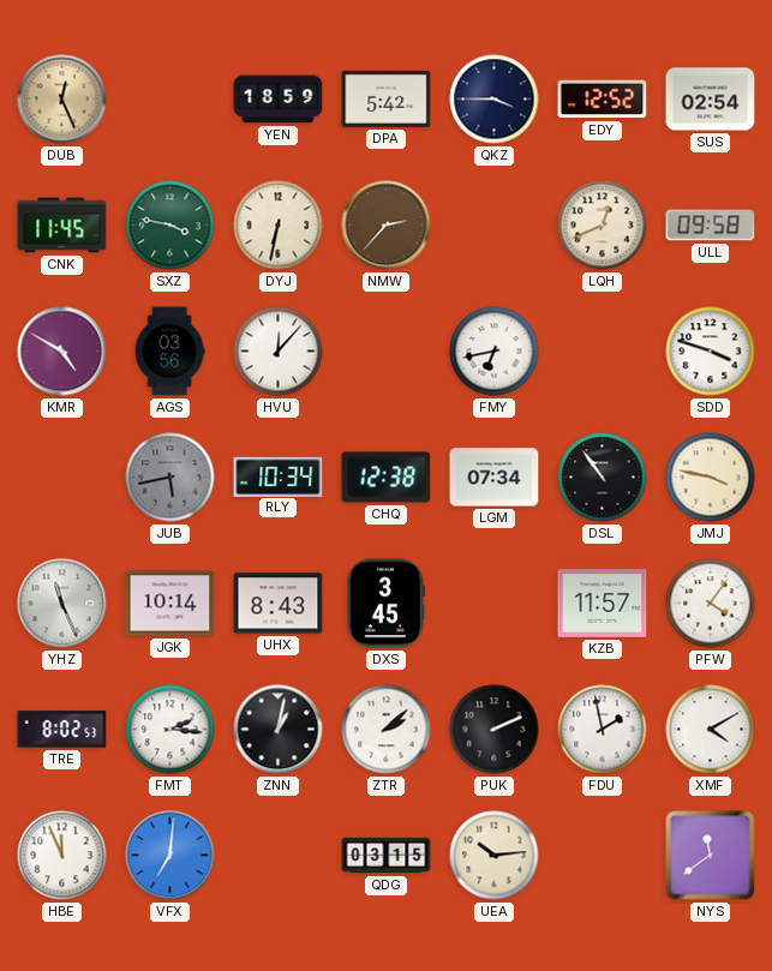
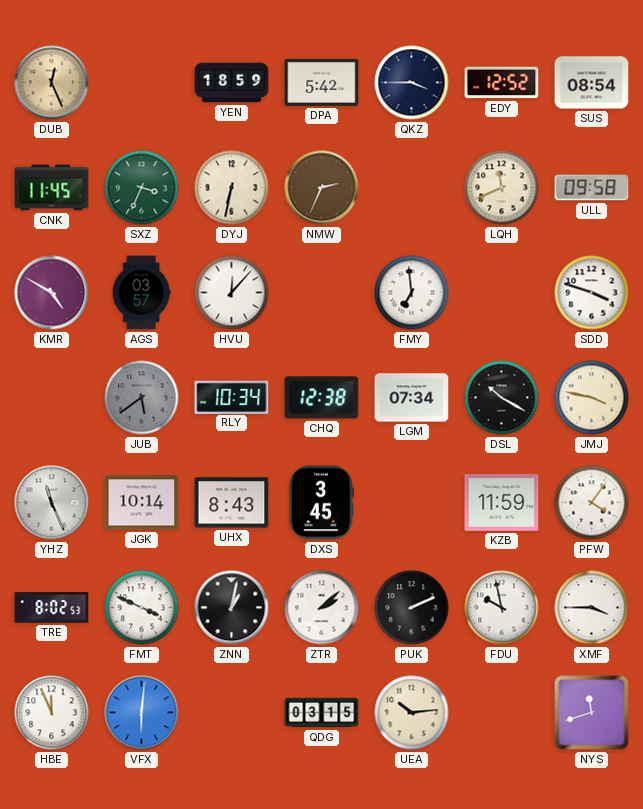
SUS: 02:54 -> 08:54
SXZ: 3:47 -> 3:34
NMW: 2:37 -> 2:34
LQH: 12:41 -> 11:41
AGS: 03:56 -> 03:57
FMY: 6:43 -> 6:59
JUB: 5:43 -> 5:39
DSL: 10:54 -> 10:20
KZB: 11:57 -> 11:59
FMT: 2:16 -> 3:49
FDU: 1:58 -> 9:58
XMF: 4:10 -> 3:45
VFX: 7:01 -> 6:01
NYS: 11:39 -> 11:42
